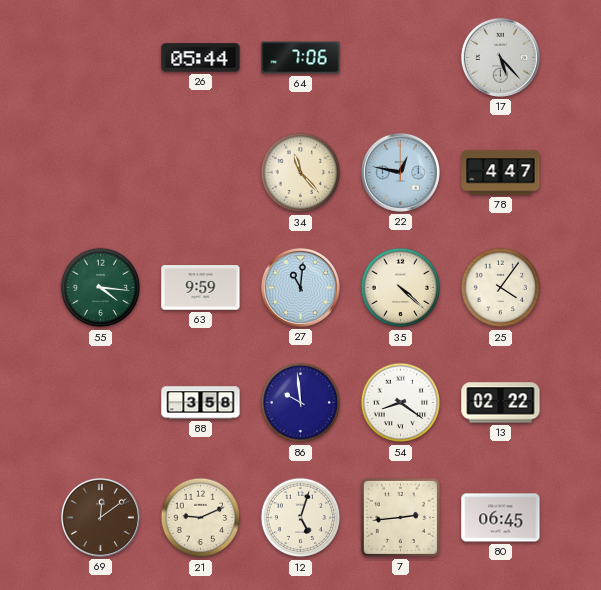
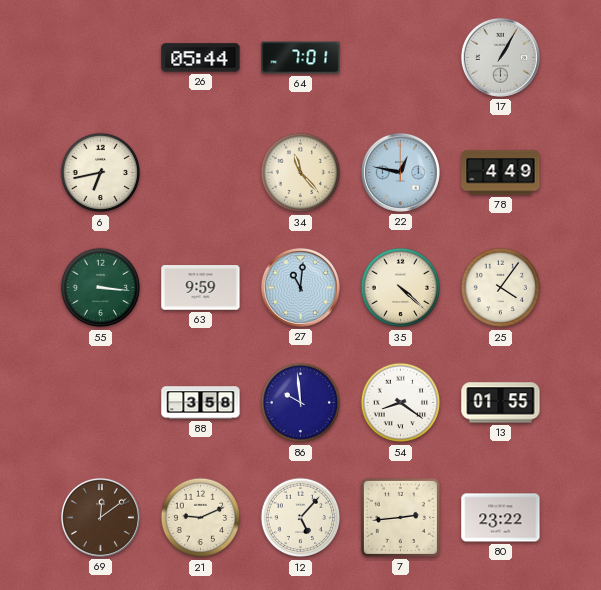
64: 7:06 -> 7:01
17: 5:23 -> 1:05
6: none -> 6:43
78: 4:47 -> 4:49
55: 4:16 -> 3:16
13: 02:22 -> 01:55
12: 5:03 -> 5:07
80: 06:45 -> 23:22
